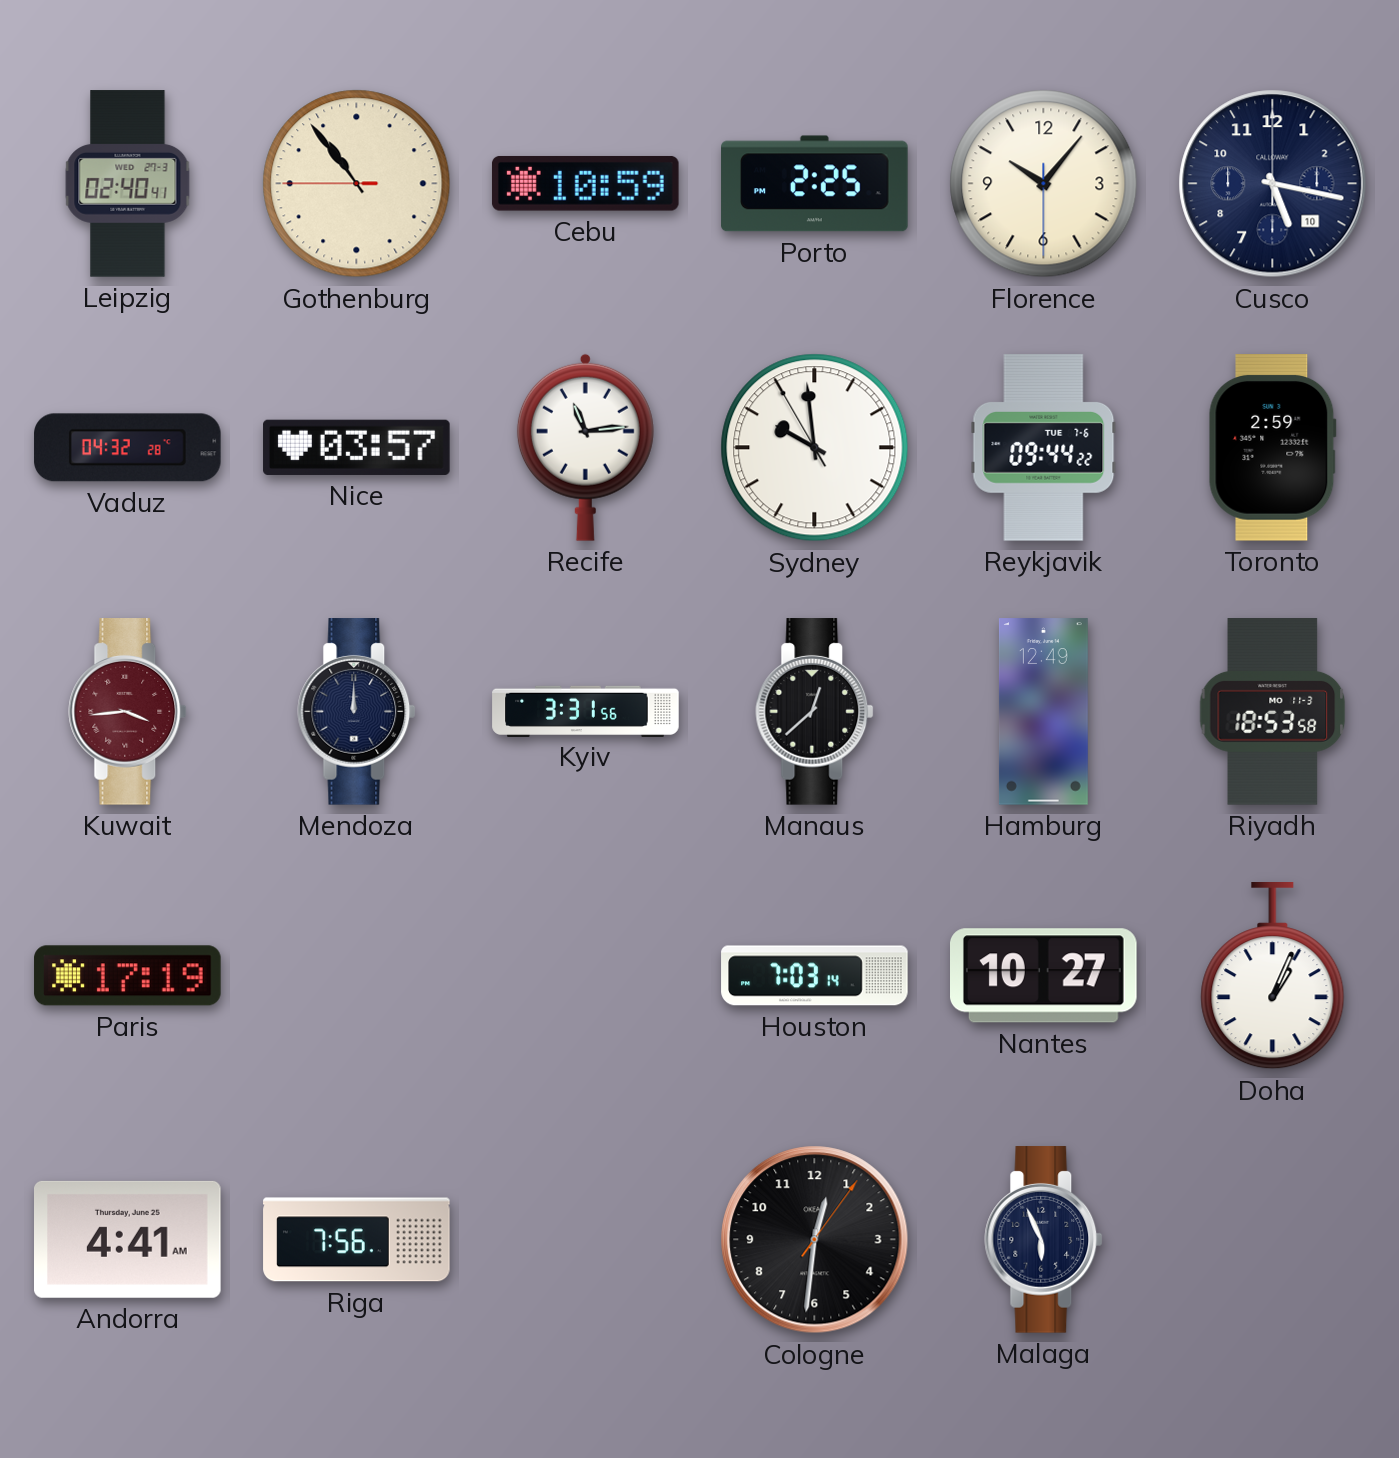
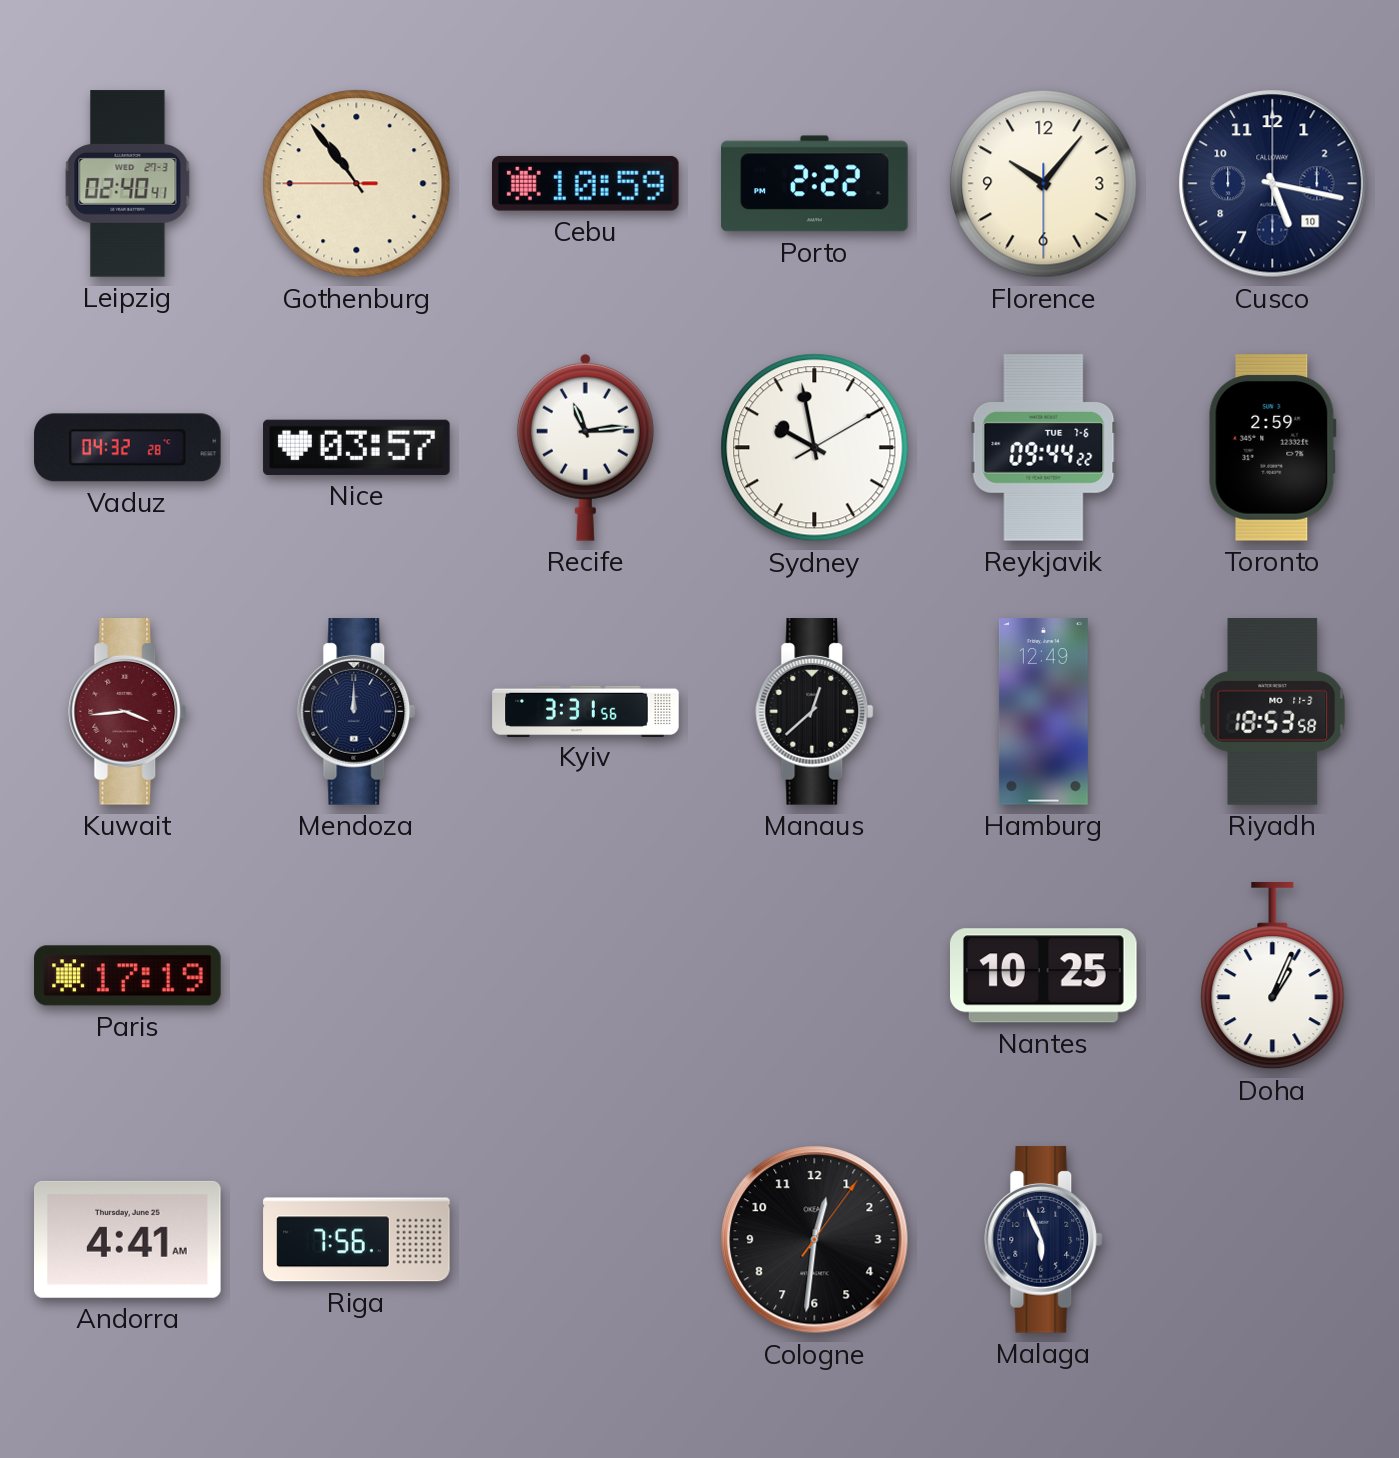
Porto: 2:25 -> 2:22
Sydney: 9:58:55 -> 9:58:10
Houston: 7:03 -> none
Nantes: 10:27 -> 10:25
